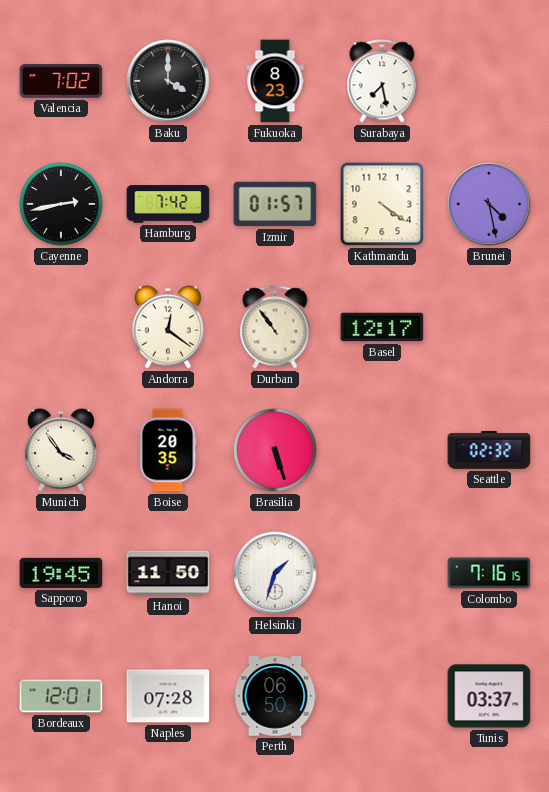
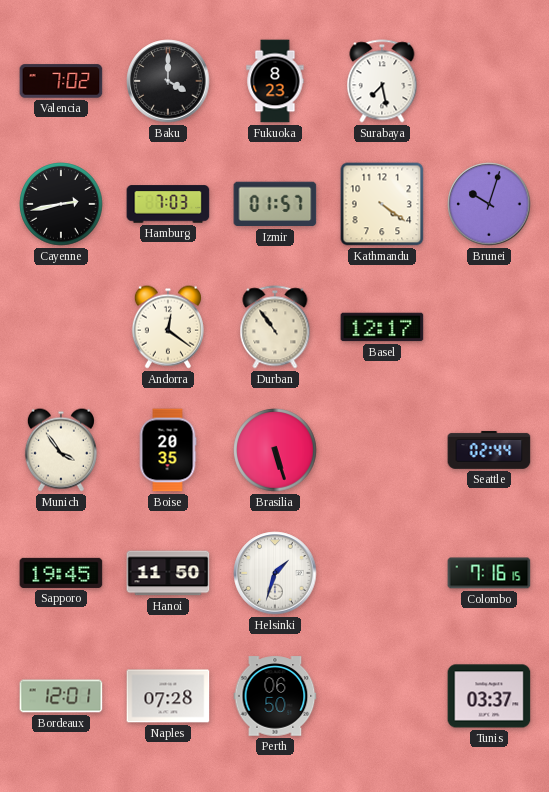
Hamburg: 7:42 -> 7:03
Brunei: 4:28 -> 10:03
Seattle: 02:32 -> 02:44
